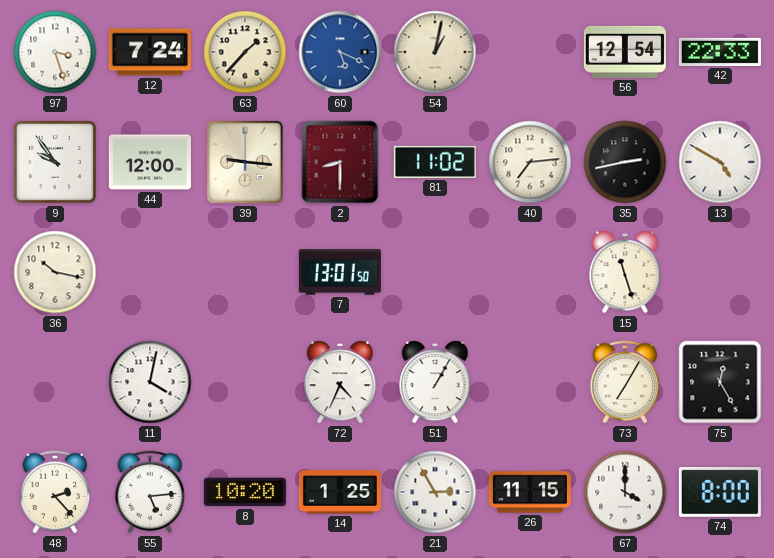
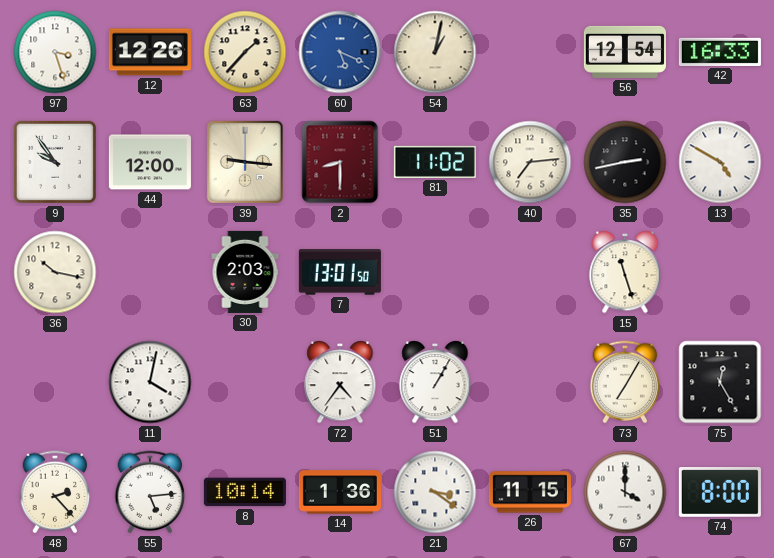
12: 7:24 -> 12:26
42: 22:33 -> 16:33
30: none -> 2:03
72: 4:34 -> 4:36
8: 10:20 -> 10:14
14: 1:25 -> 1:36
21: 2:55 -> 3:21
